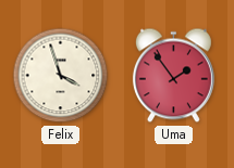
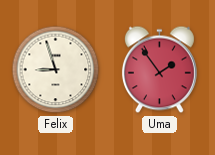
Felix: 3:57 -> 8:57
